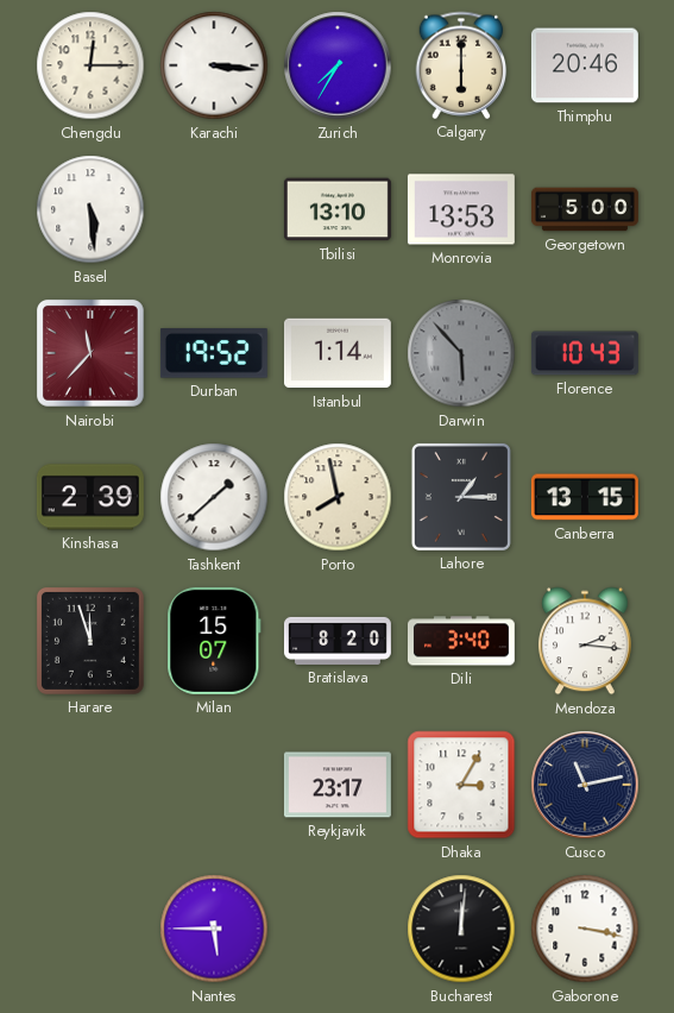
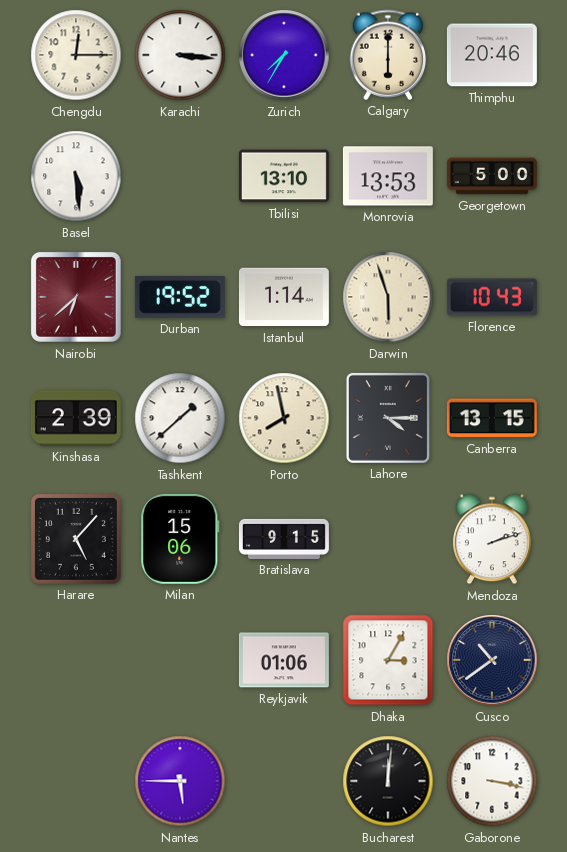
Nairobi: 11:37 -> 6:38
Darwin: 5:53 -> 5:57
Darwin dial: grey -> cream
Lahore: 1:15 -> 4:15
Harare: 11:57 -> 5:07
Milan: 15:07 -> 15:06
Bratislava: 8:20 -> 9:15
Dili: 3:40 -> none
Mendoza: 2:16 -> 2:12
Reykjavik: 23:17 -> 01:06
Cusco: 11:13 -> 10:39
